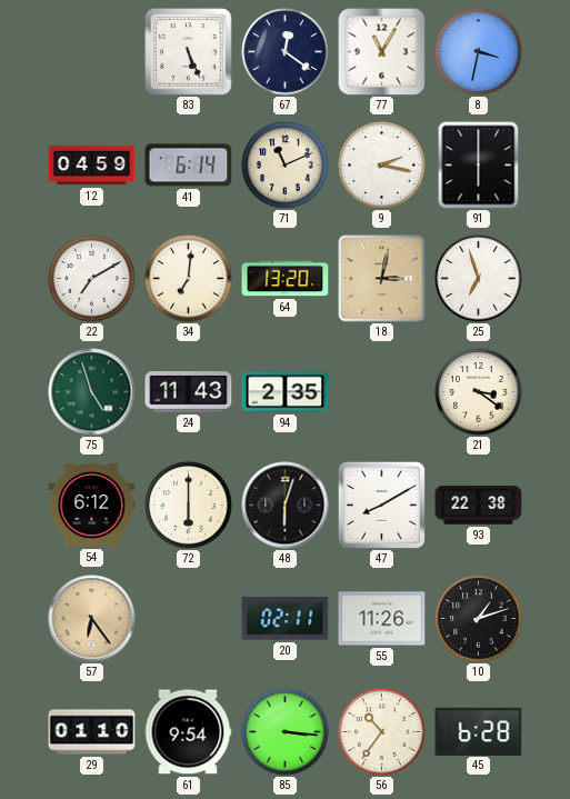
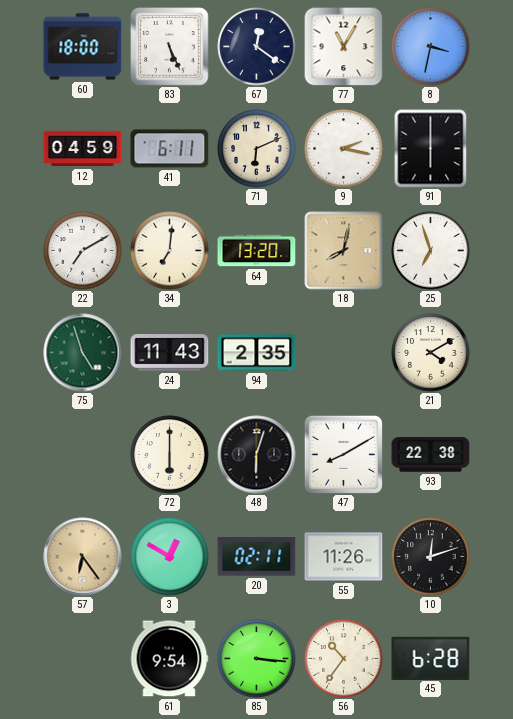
60: none -> 18:00
41: 6:14 -> 6:11
71: 11:11 -> 6:11
18: 3:02 -> 8:02
21: 3:21 -> 4:10
54: 6:12 -> none
3: none -> 12:50
10: 1:12 -> 12:12
29: 01:10 -> none
